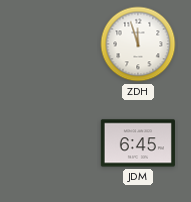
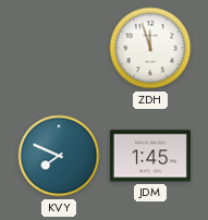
KVY: none -> 7:49
JDM: 6:45 -> 1:45
